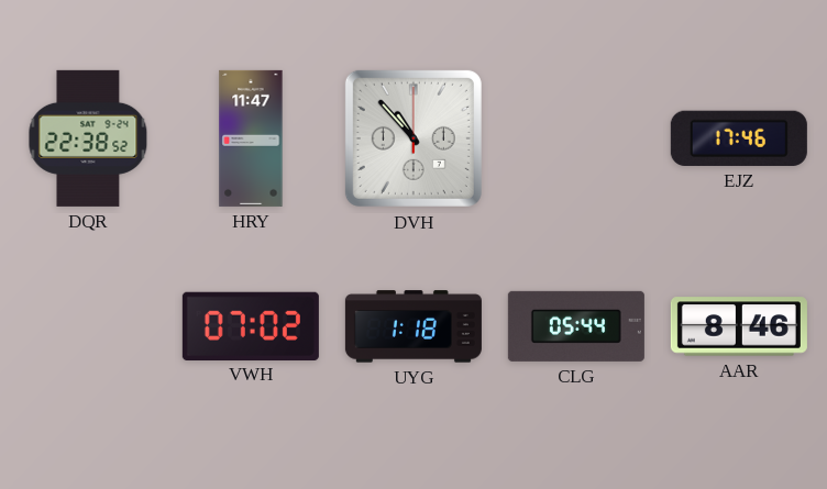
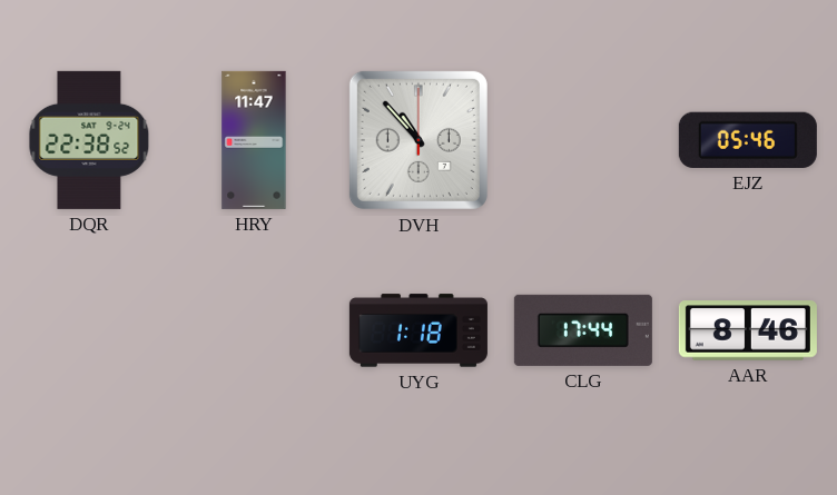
EJZ: 17:46 -> 05:46
VWH: 07:02 -> none
CLG: 05:44 -> 17:44
